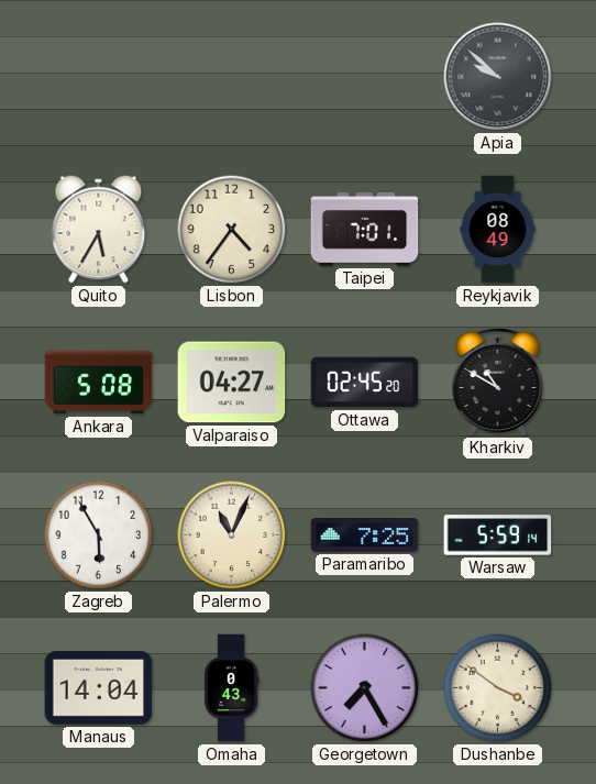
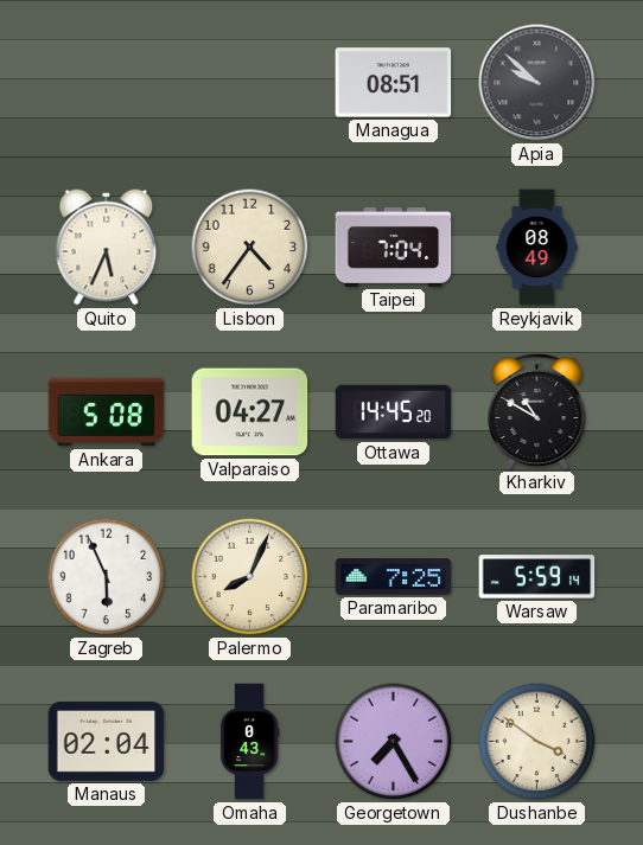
Managua: none -> 08:51
Quito: 5:35 -> 5:34
Taipei: 7:01 -> 7:04
Ottawa: 02:45 -> 14:45
Zagreb: 5:55 -> 5:56
Palermo: 11:04 -> 8:04
Manaus: 14:04 -> 02:04
